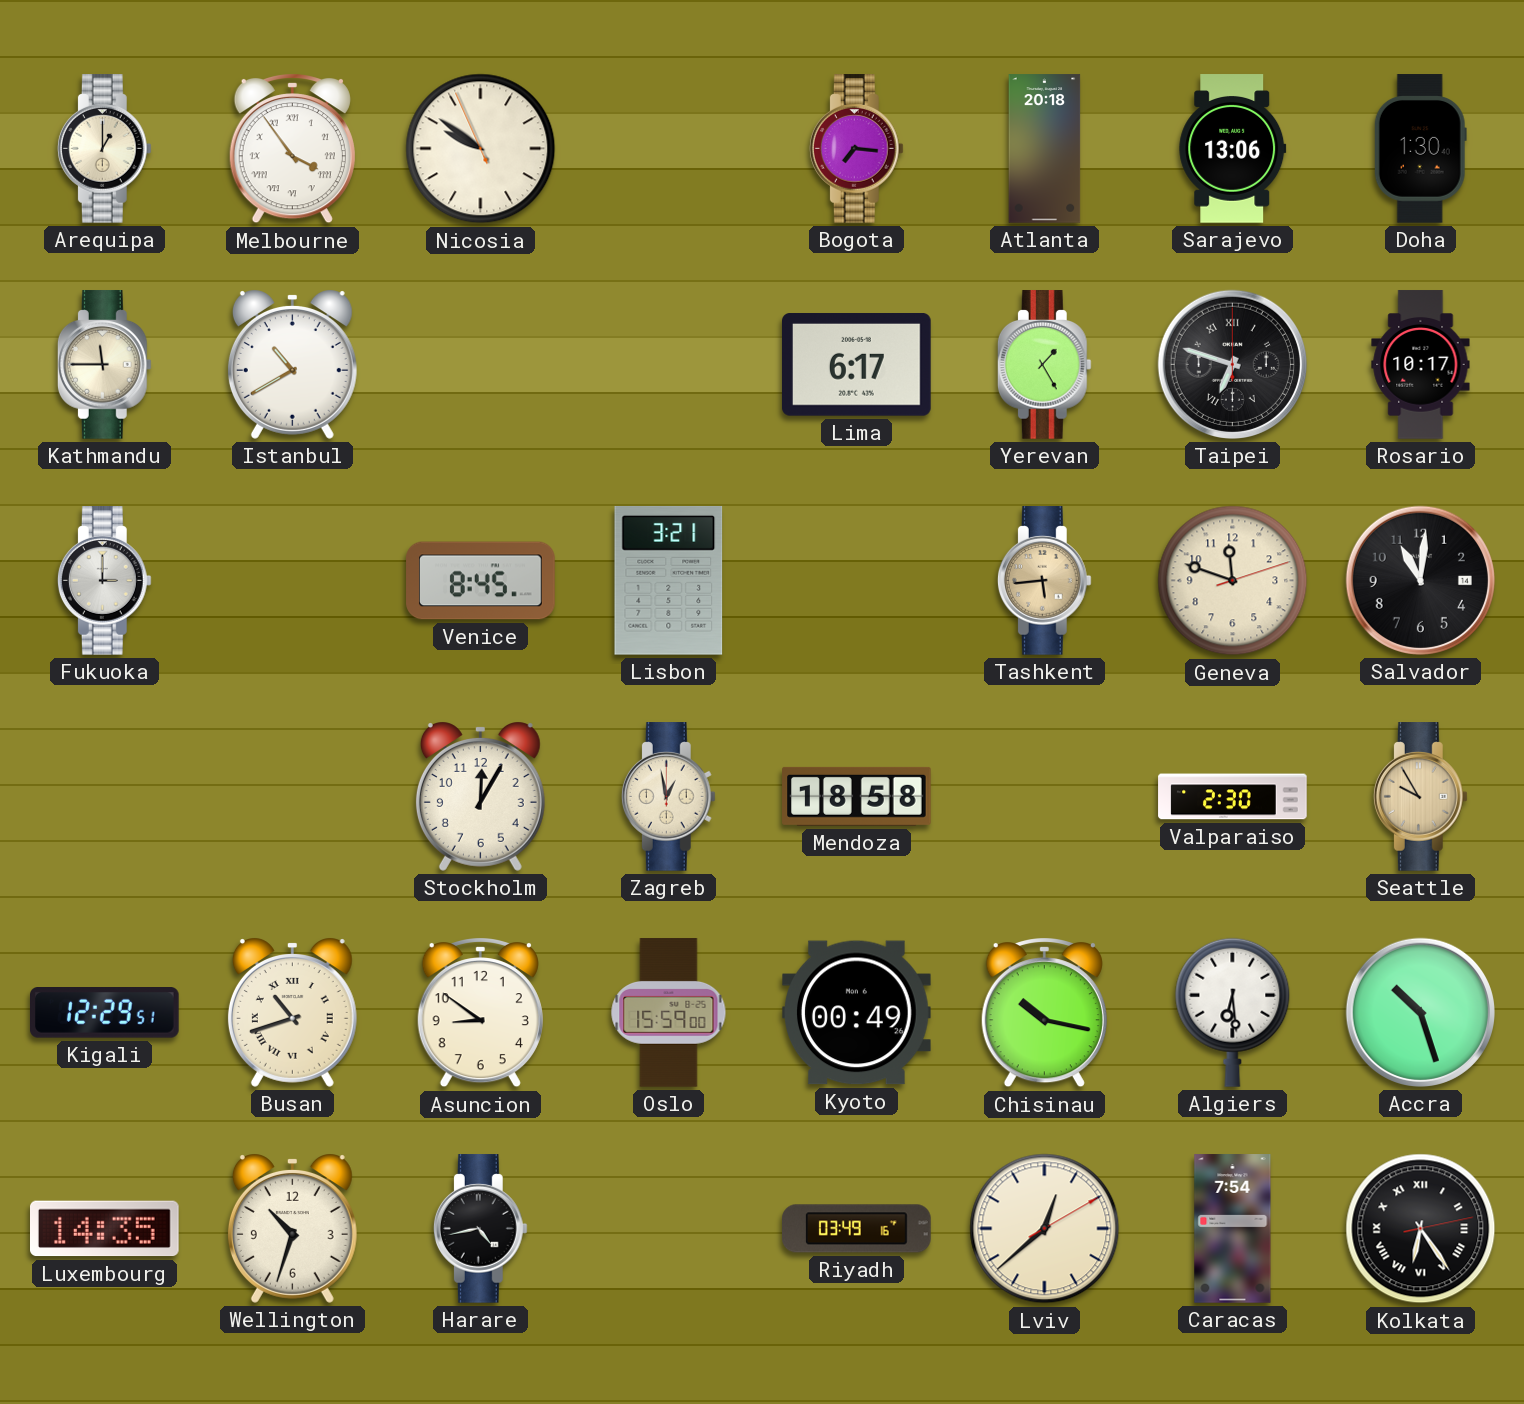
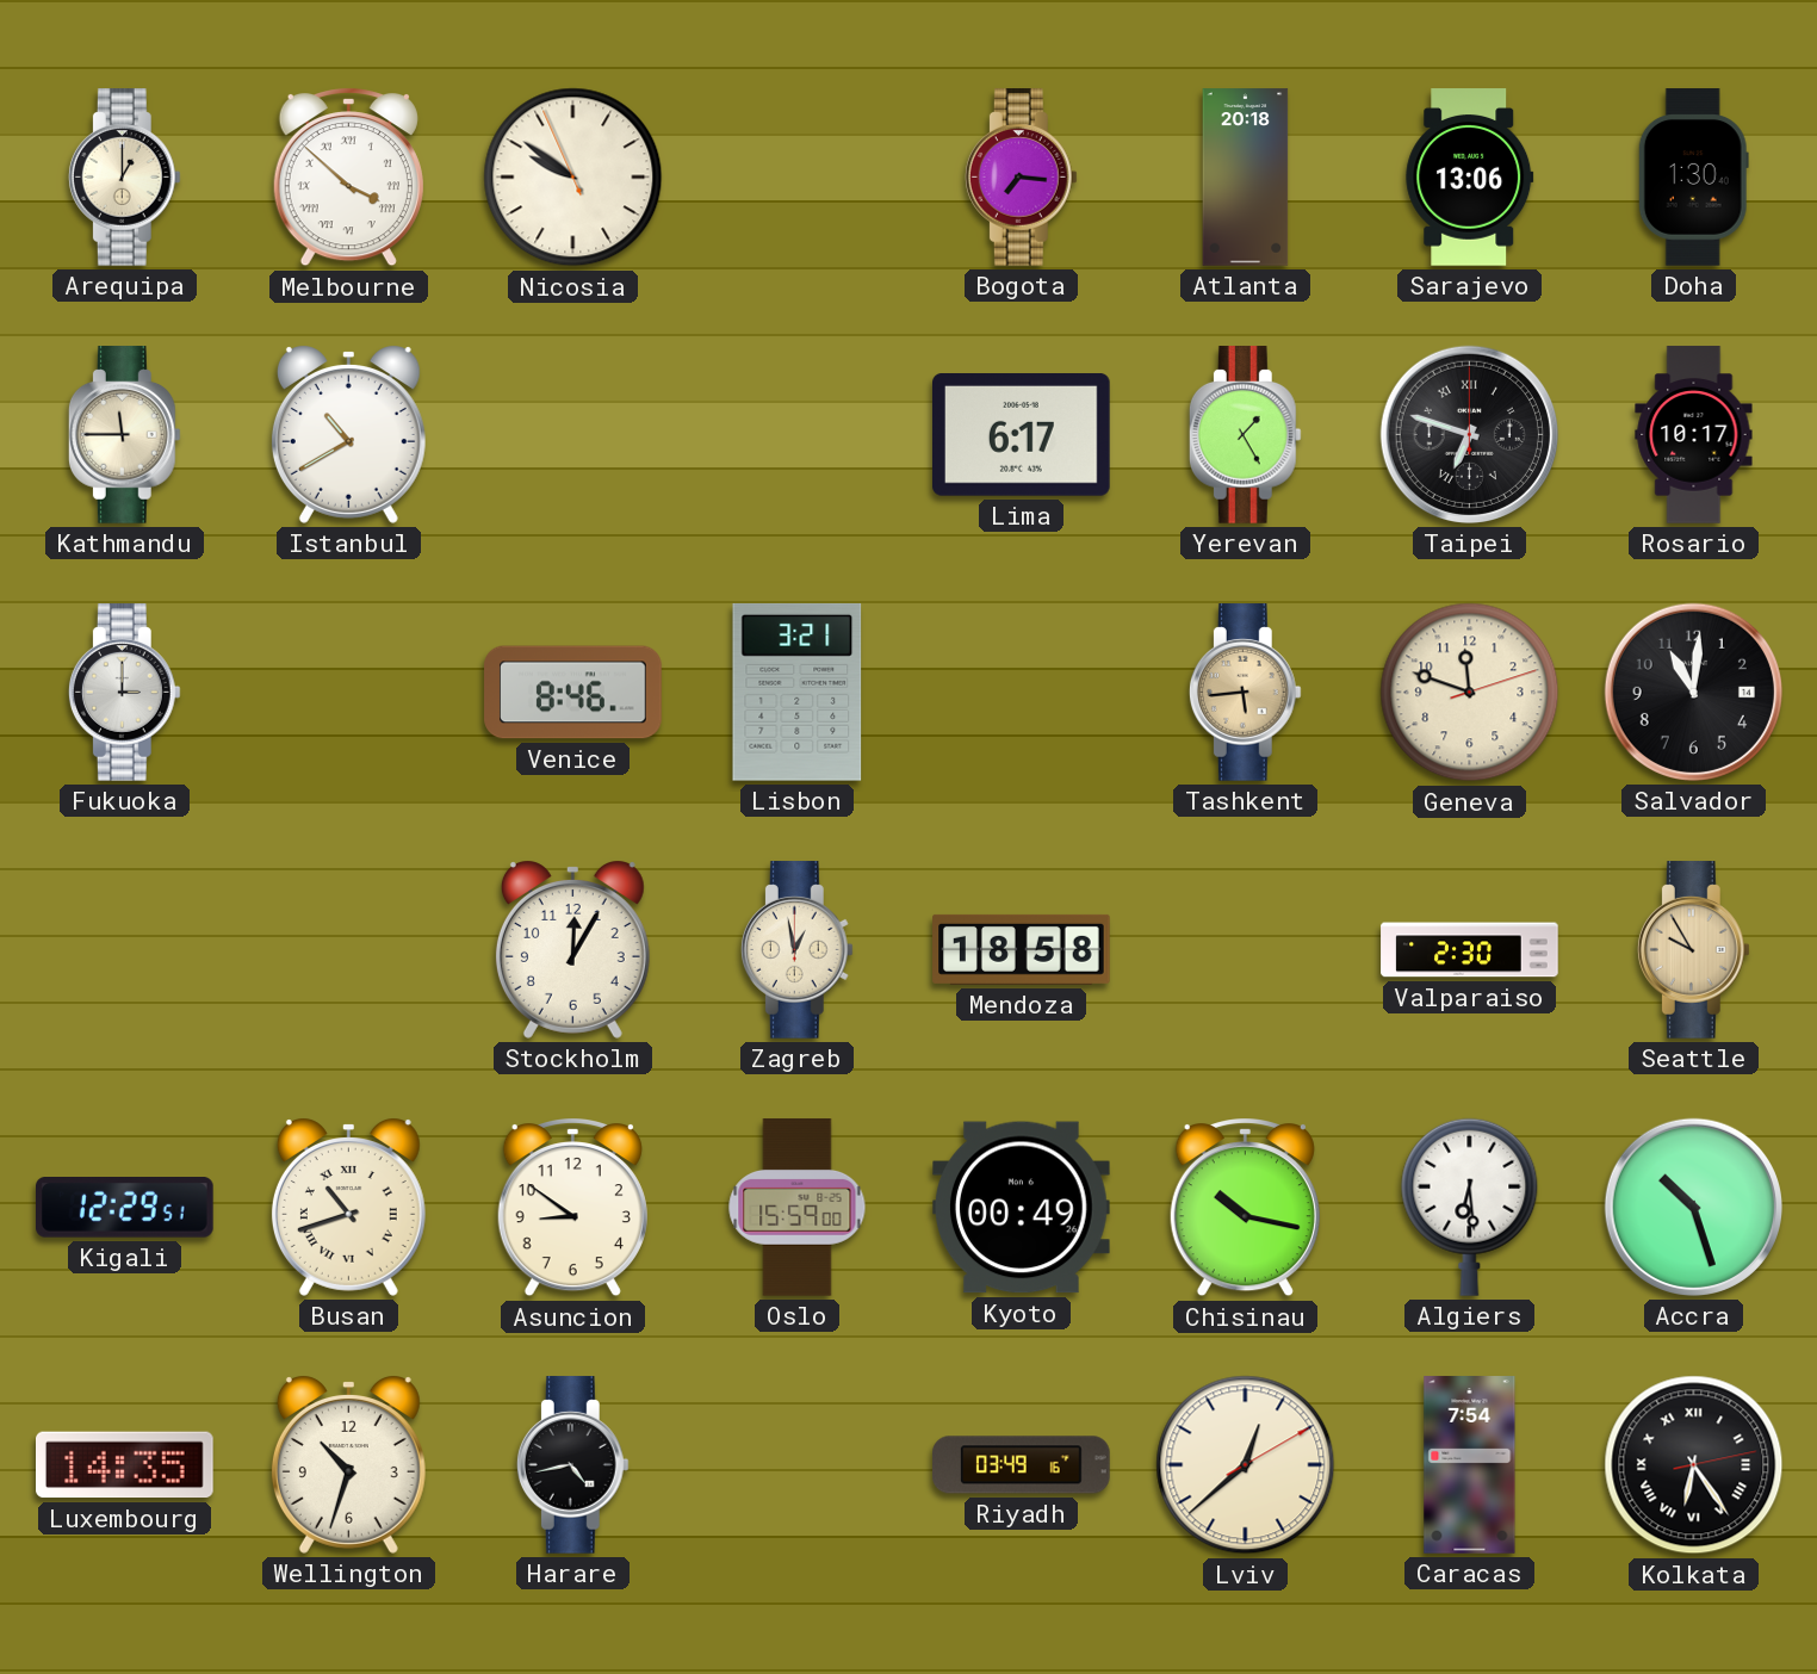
Melbourne: 3:54 -> 3:52
Venice: 8:45 -> 8:46
